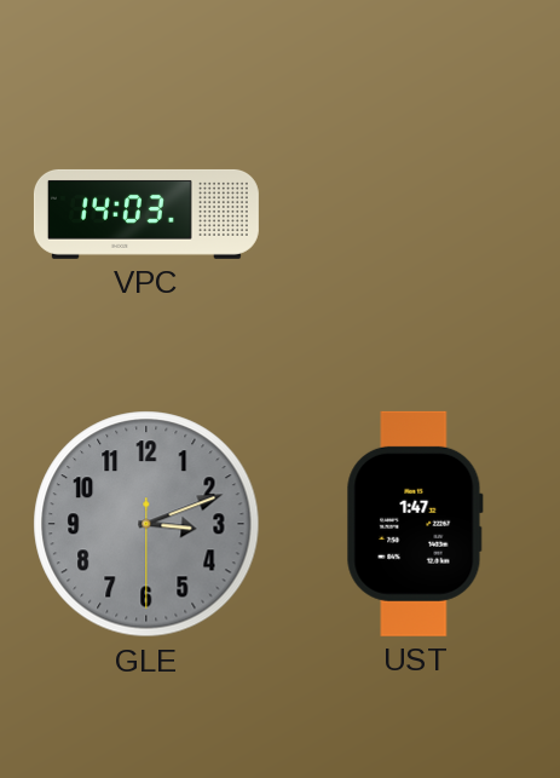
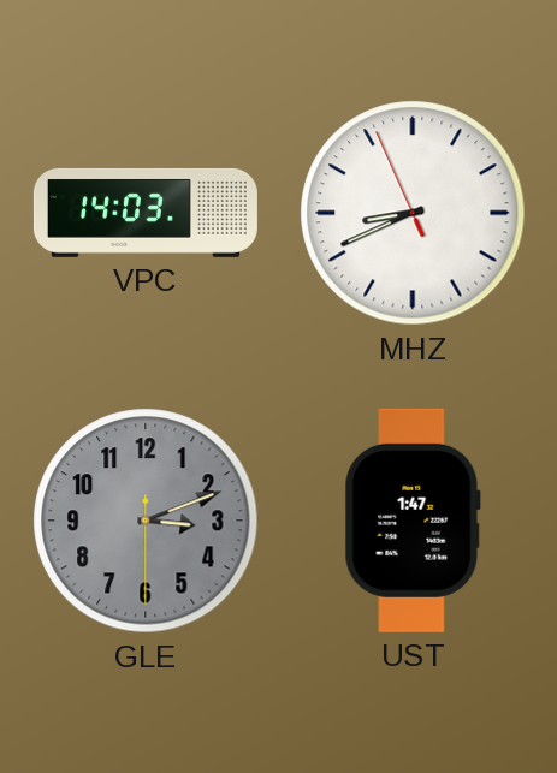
MHZ: none -> 8:40
